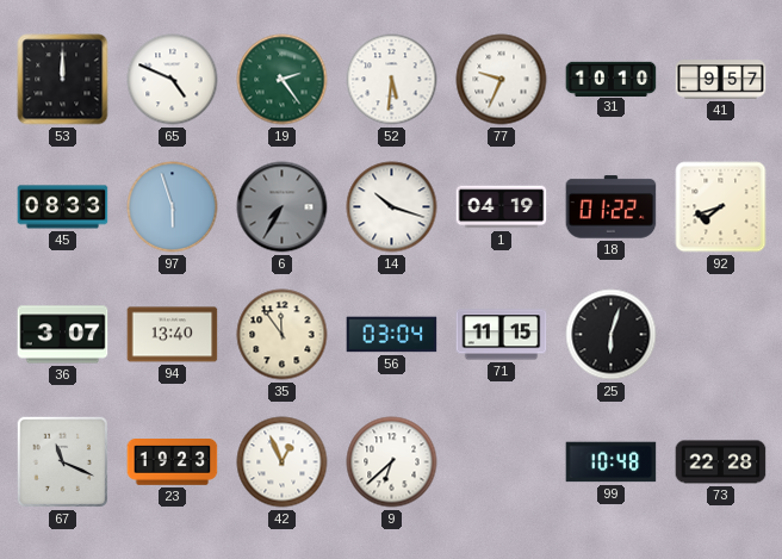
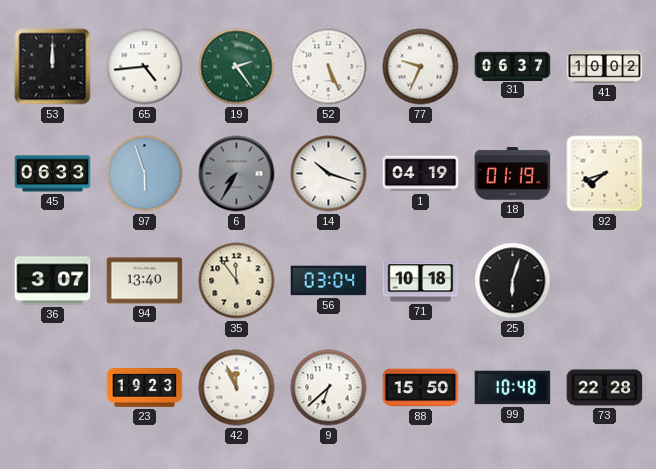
65: 4:49 -> 4:44
52: 5:31 -> 5:26
31: 10:10 -> 06:37
41: 9:57 -> 10:02
45: 08:33 -> 06:33
18: 01:22 -> 01:19
71: 11:15 -> 10:18
67: 11:19 -> none
42: 12:56 -> 11:56
88: none -> 15:50
